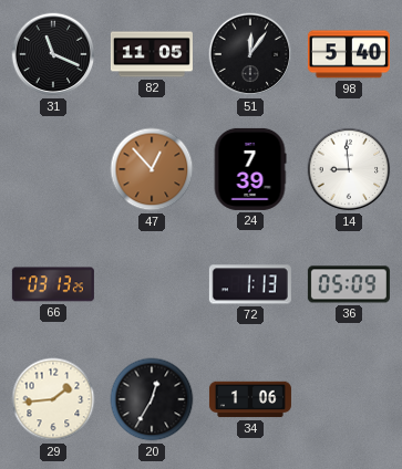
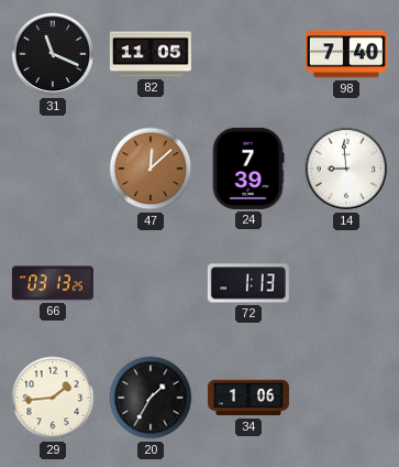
51: 12:06 -> none
98: 5:40 -> 7:40
47: 12:53 -> 12:08
36: 05:09 -> none
20: 12:35 -> 1:35
